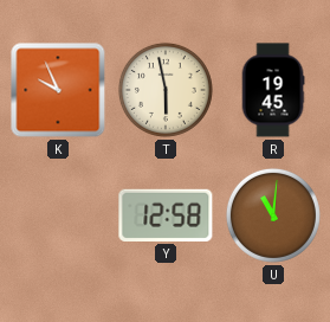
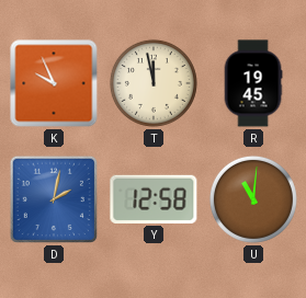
T: 5:58 -> 11:58
D: none -> 2:02
